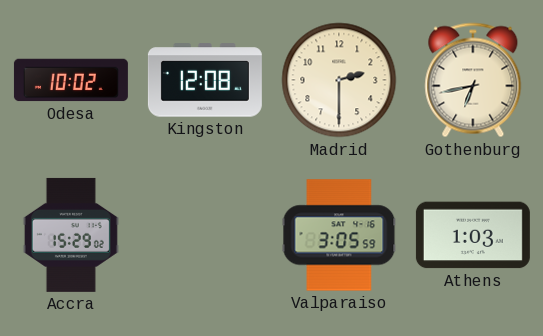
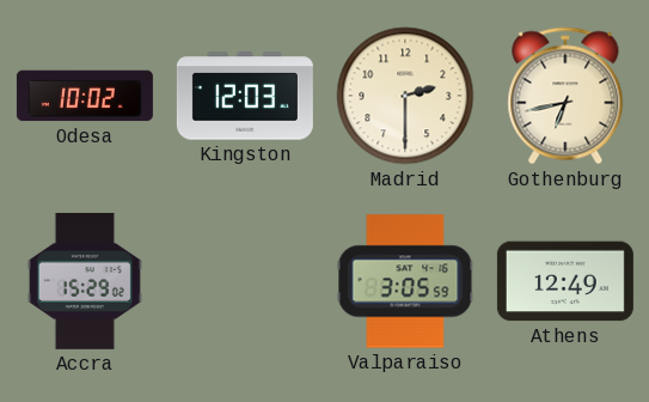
Kingston: 12:08 -> 12:03
Athens: 1:03 -> 12:49
